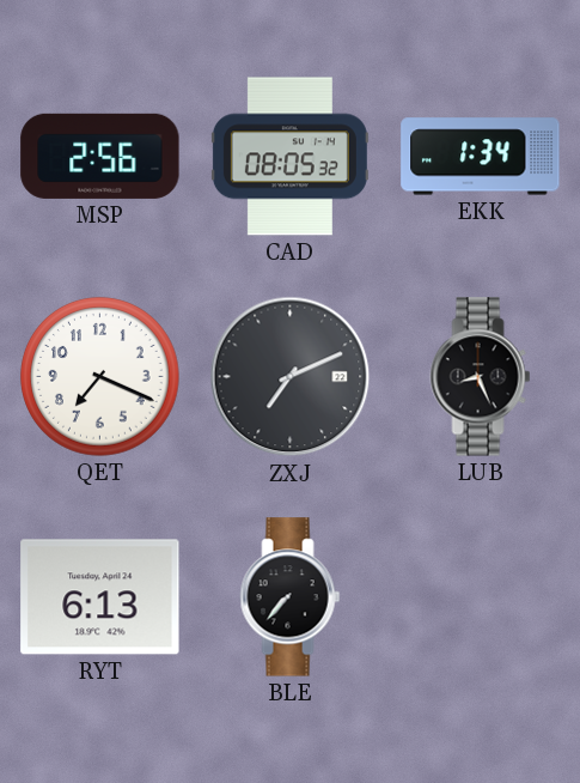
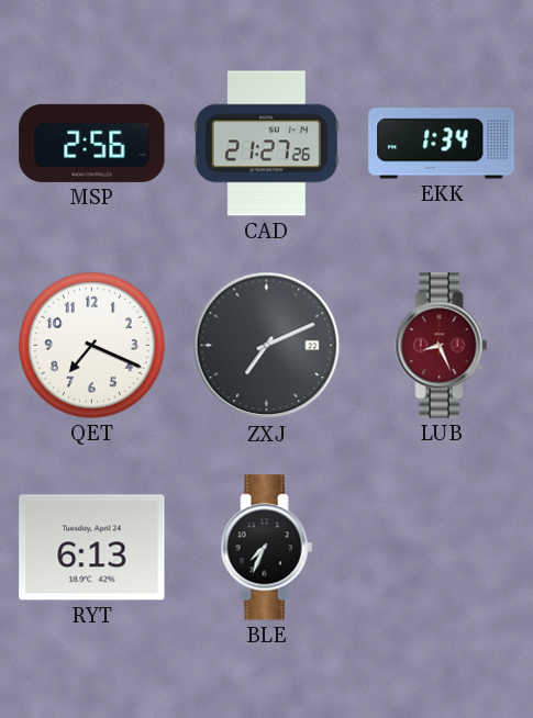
CAD: 08:05 -> 21:27
LUB dial: black -> burgundy
BLE: 7:37 -> 7:34
